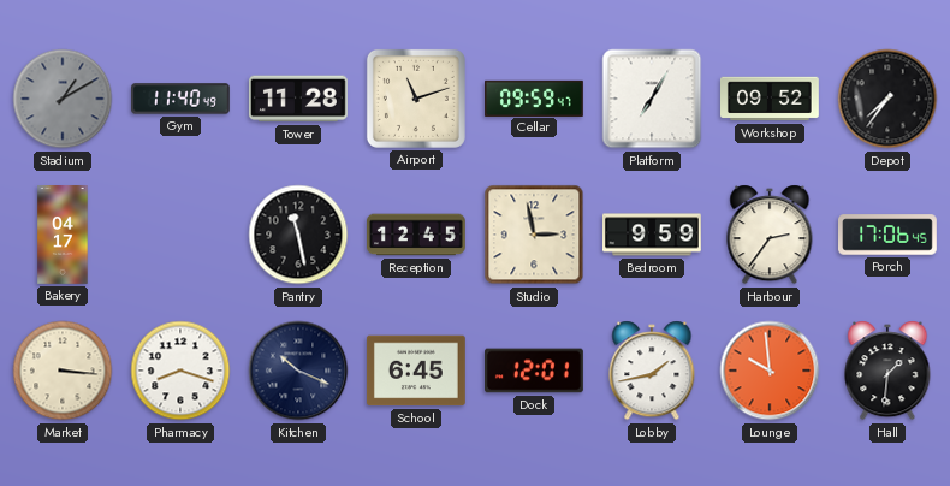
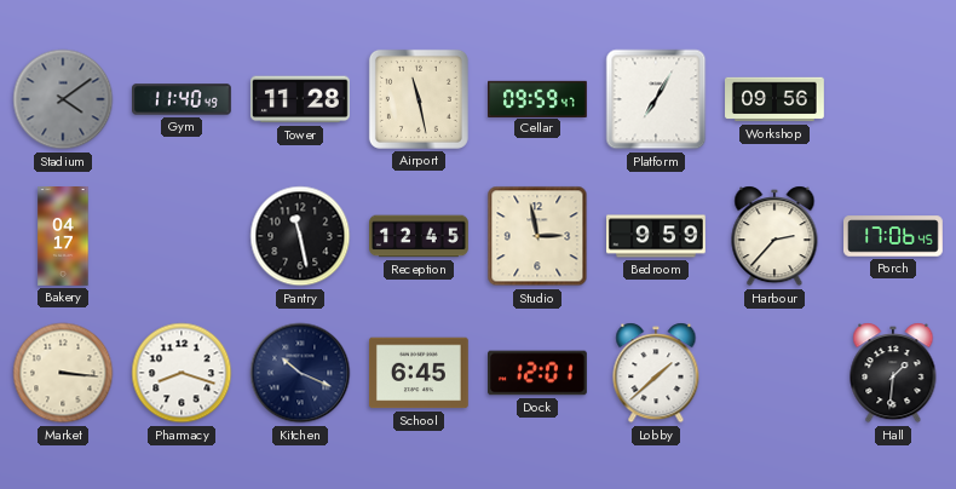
Stadium: 1:10 -> 4:09
Airport: 11:12 -> 11:28
Workshop: 09:52 -> 09:56
Depot: 7:36 -> none
Harbour: 2:36 -> 2:37
Lobby: 1:43 -> 1:38
Lounge: 9:59 -> none
